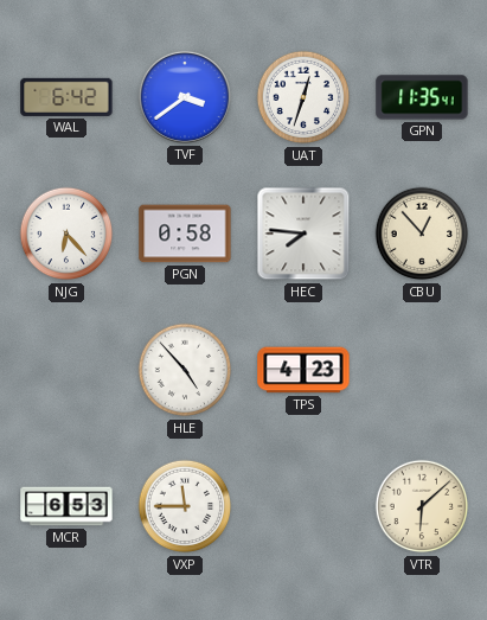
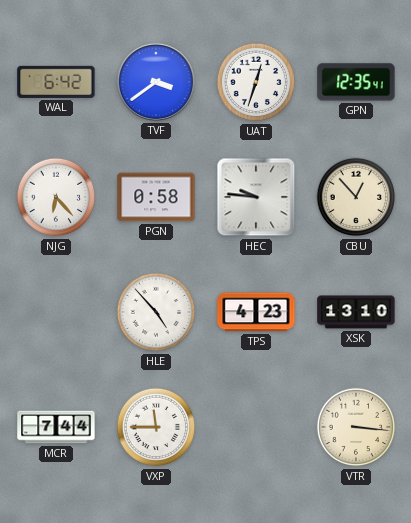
GPN: 11:35 -> 12:35
HEC: 7:46 -> 9:46
XSK: none -> 13:10
MCR: 6:53 -> 7:44
VTR: 6:08 -> 3:16
